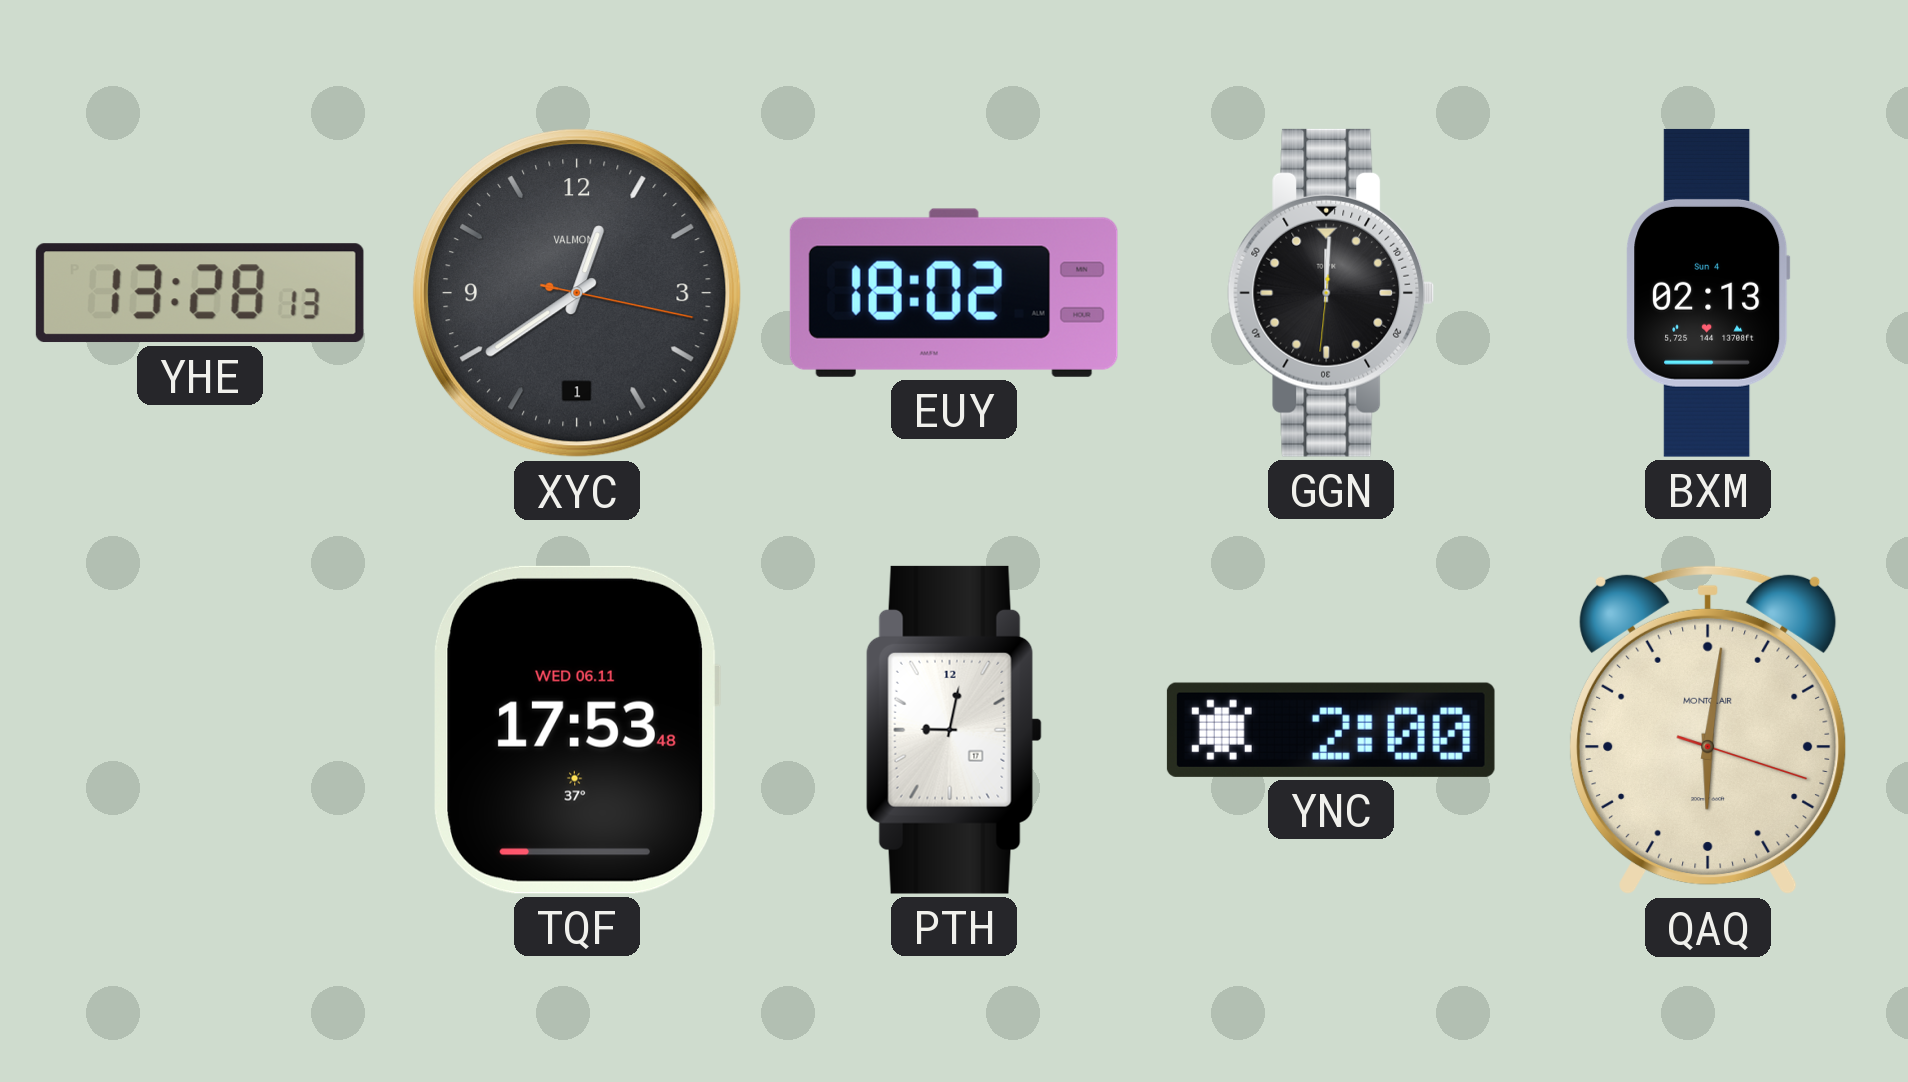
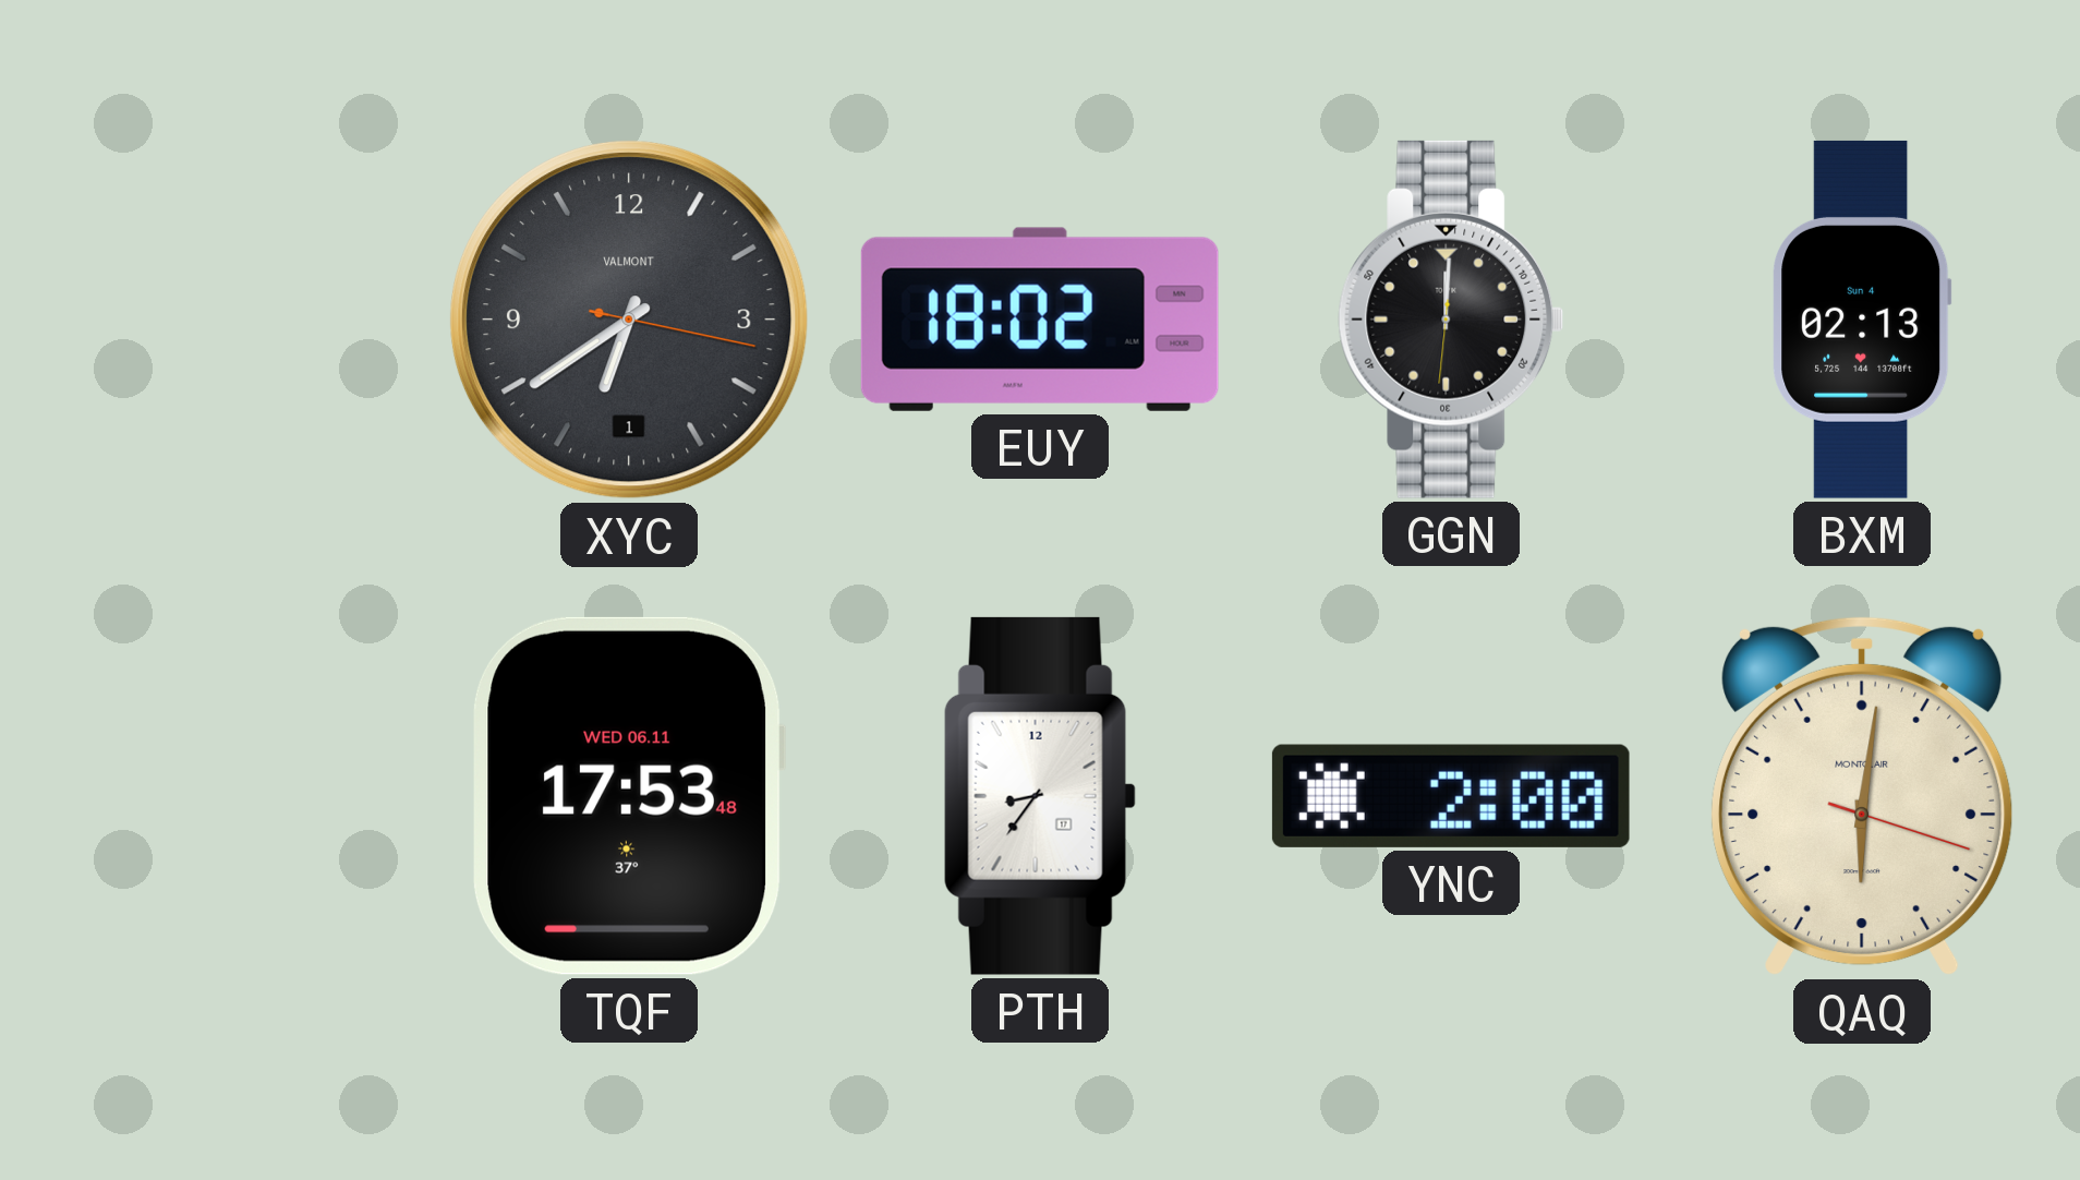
YHE: 13:28 -> none
XYC: 12:39 -> 6:39
PTH: 9:02 -> 8:36
